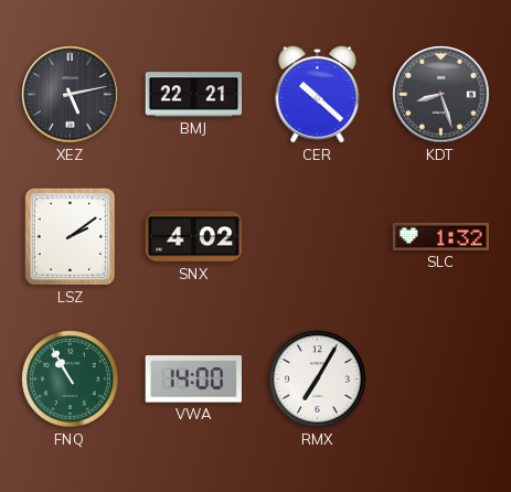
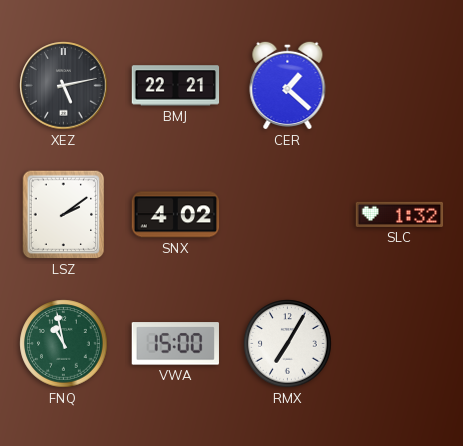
CER: 10:22 -> 1:22
KDT: 8:27 -> none
FNQ: 10:55 -> 10:58
VWA: 14:00 -> 15:00
